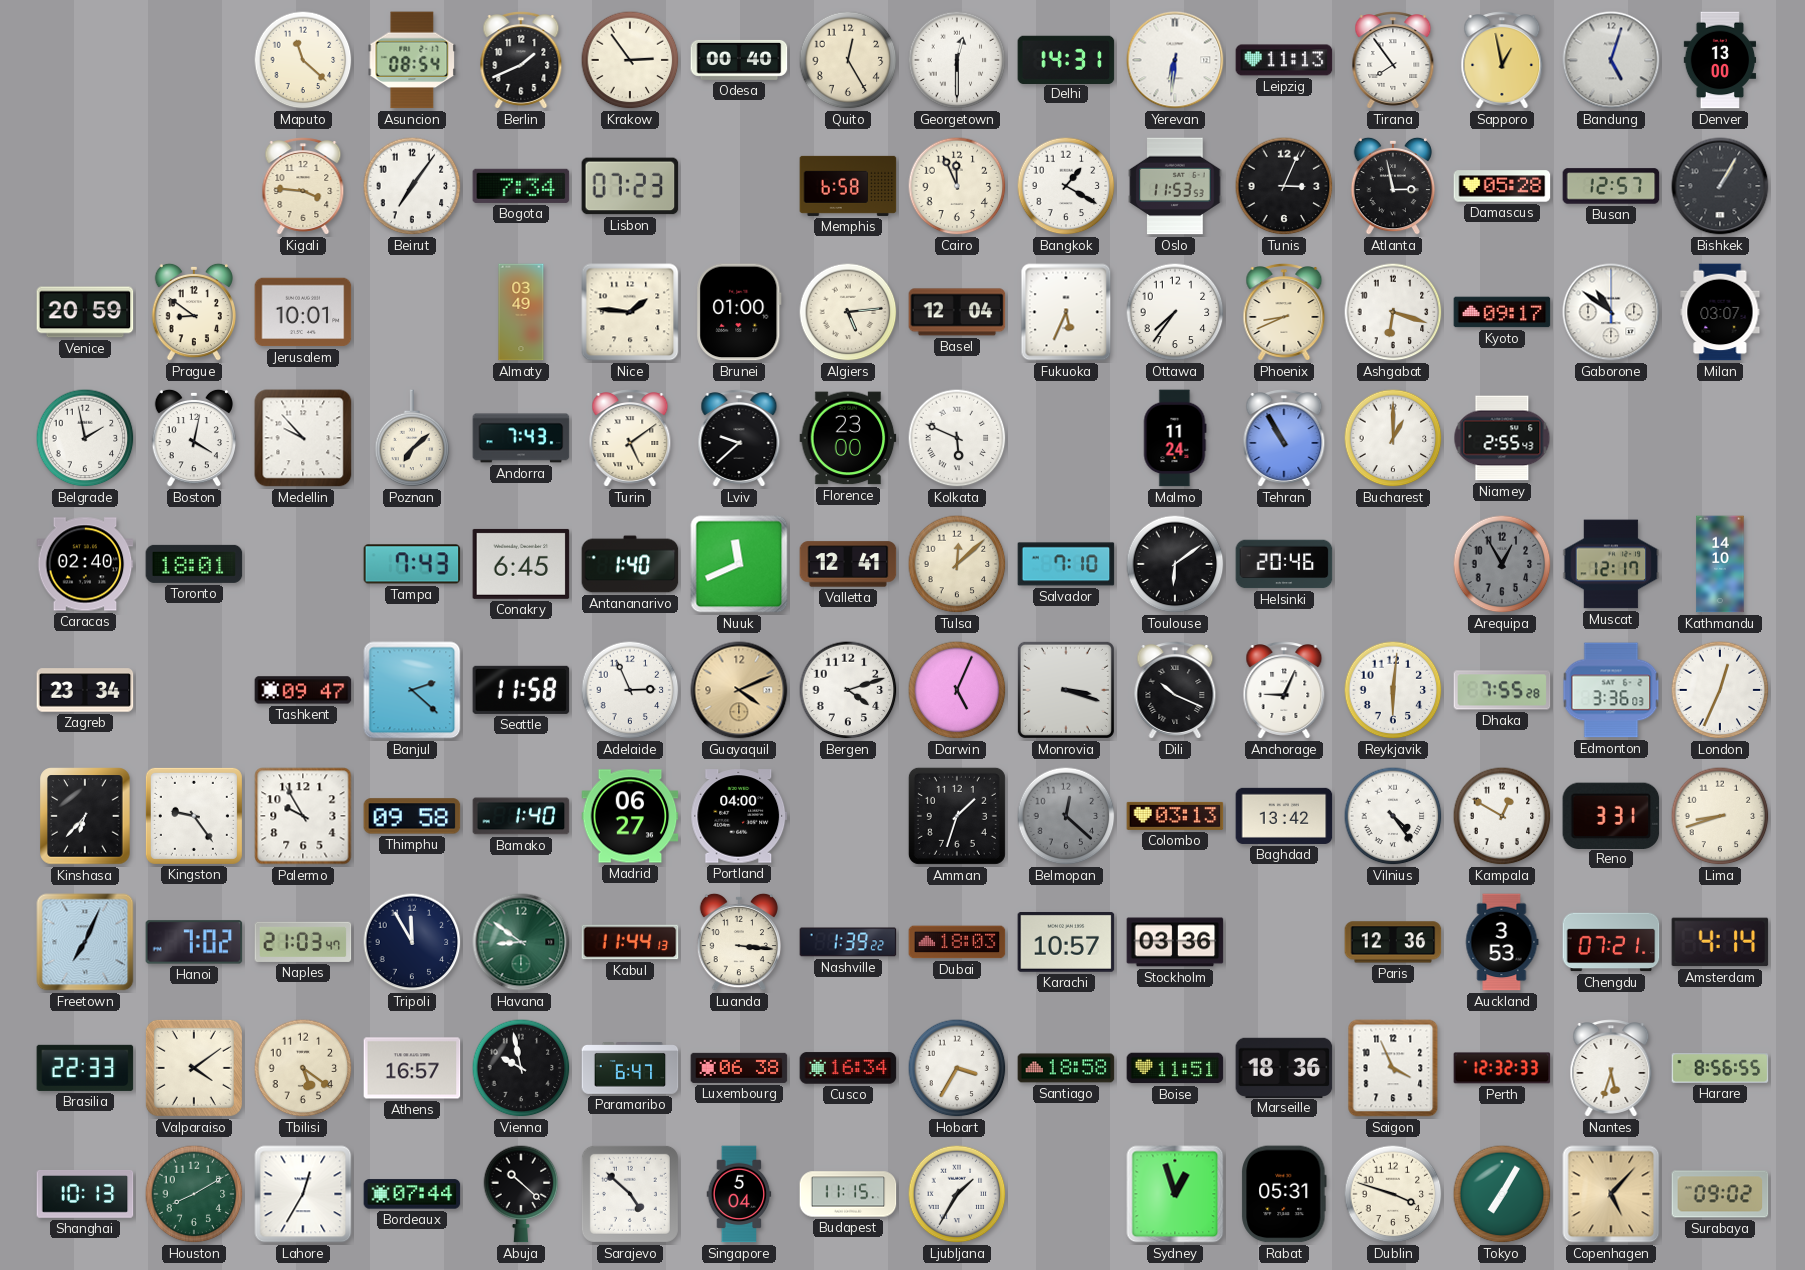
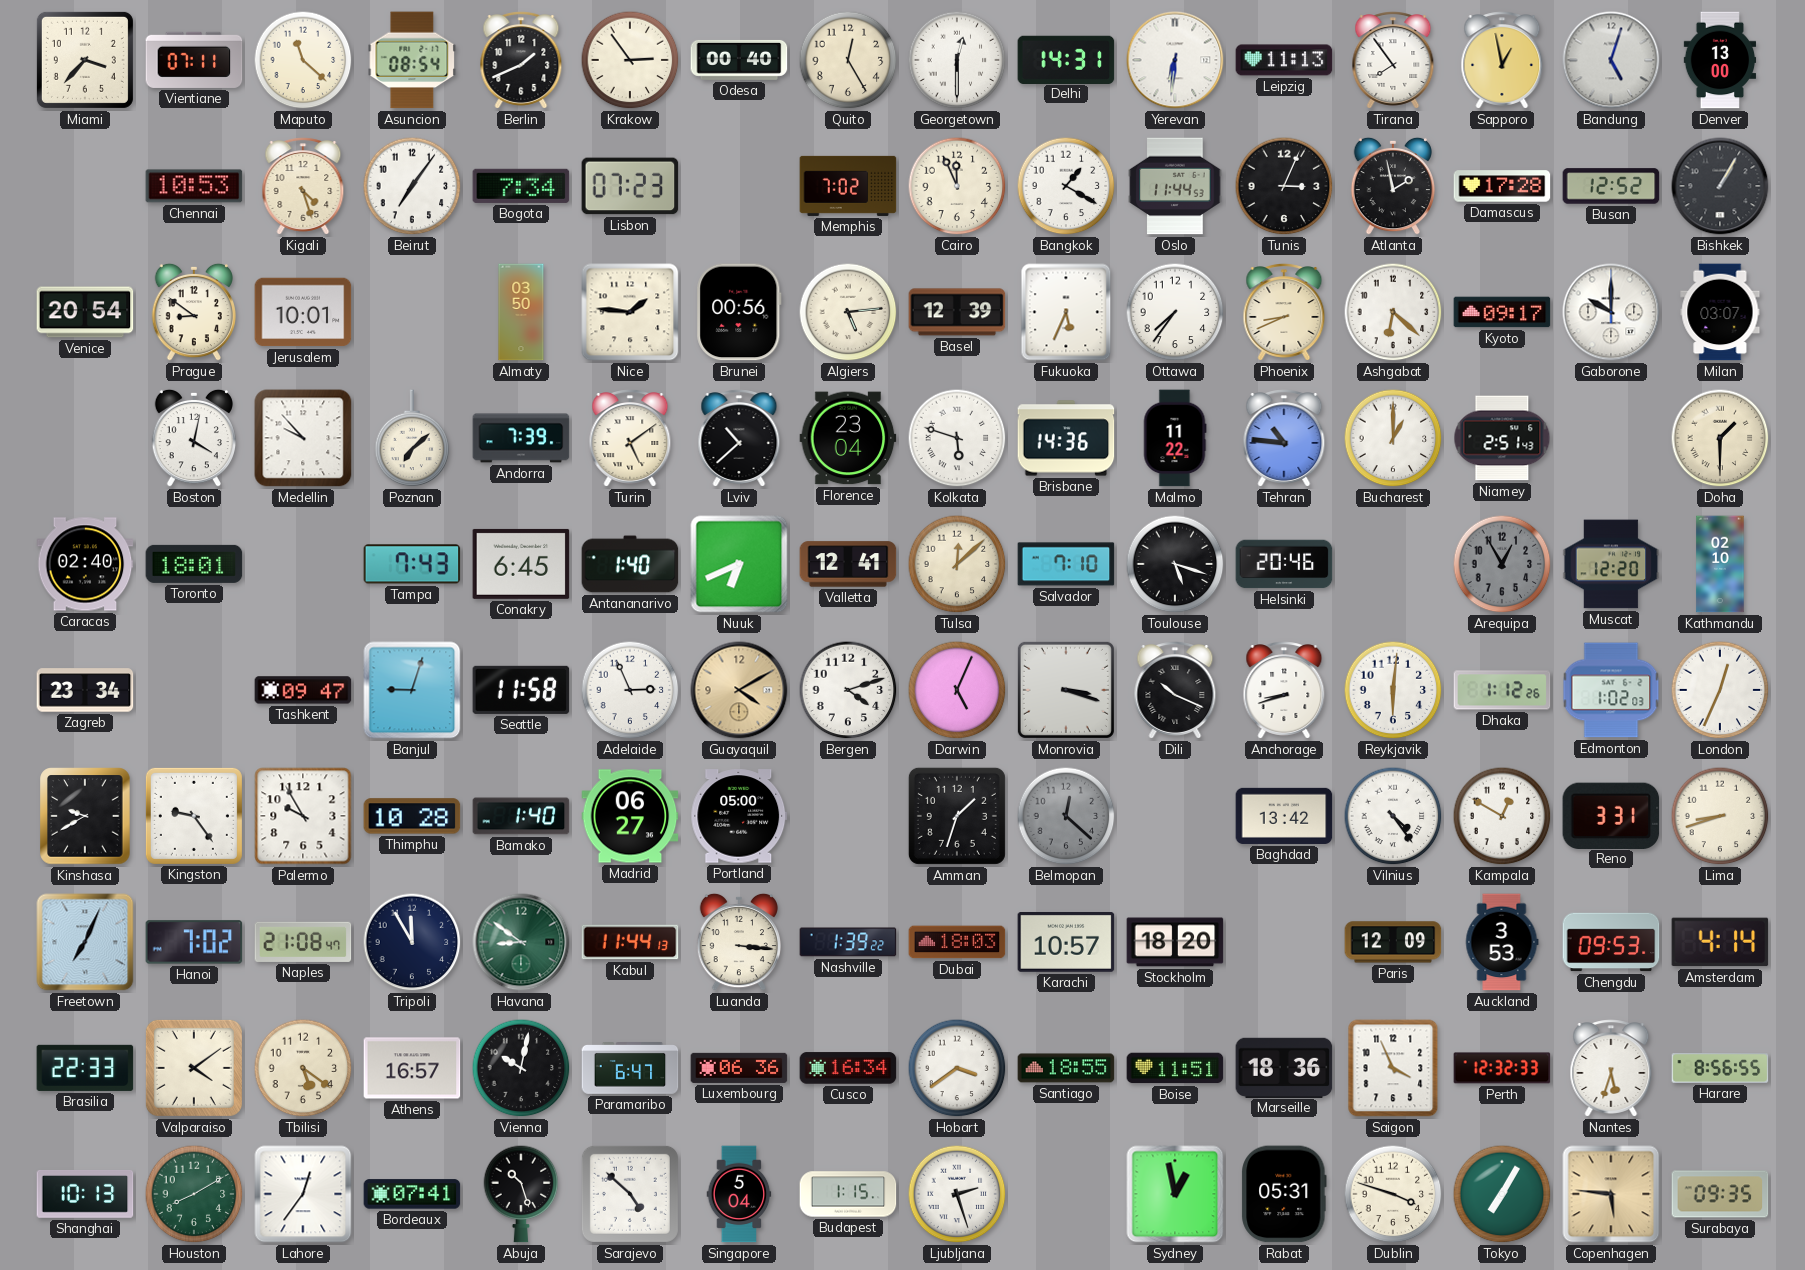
Miami: none -> 3:37
Vientiane: none -> 07:11
Chennai: none -> 10:53
Kigali: 3:46 -> 4:27
Memphis: 6:58 -> 7:02
Oslo: 11:53 -> 11:44
Atlanta: 2:58 -> 1:58
Damascus: 05:28 -> 17:28
Busan: 12:57 -> 12:52
Venice: 20:59 -> 20:54
Almaty: 03:49 -> 03:50
Brunei: 01:00 -> 00:56
Basel: 12:04 -> 12:39
Ashgabat: 6:18 -> 6:22
Gaborone: 10:51 -> 10:00
Belgrade: 1:58 -> none
Andorra: 7:43 -> 7:39
Lviv: 9:38 -> 10:38
Florence: 23:00 -> 23:04
Kolkata: 5:49 -> 5:48
Brisbane: none -> 14:36
Malmo: 11:24 -> 11:22
Tehran: 10:55 -> 10:46
Niamey: 2:55 -> 2:51
Doha: none -> 1:30
Nuuk: 11:41 -> 6:41
Toulouse: 6:09 -> 5:18
Muscat: 12:17 -> 12:20
Kathmandu: 14:10 -> 02:10
Banjul: 2:22 -> 9:03
Guayaquil: 4:11 -> 4:10
Anchorage: 9:04 -> 8:42
Dhaka: 7:55 -> 1:12
Edmonton: 3:36 -> 1:02
Kinshasa: 6:37 -> 9:40
Thimphu: 09:58 -> 10:28
Portland: 04:00 -> 05:00
Colombo: 03:13 -> none
Naples: 21:03 -> 21:08
Stockholm: 03:36 -> 18:20
Paris: 12:36 -> 12:09
Chengdu: 07:21 -> 09:53
Vienna: 9:58 -> 10:02
Luxembourg: 06:38 -> 06:36
Hobart: 3:35 -> 3:39
Santiago: 18:58 -> 18:55
Lahore: 12:35 -> 12:36
Bordeaux: 07:44 -> 07:41
Abuja: 10:22 -> 10:27
Budapest: 11:15 -> 1:15
Ljubljana: 1:35 -> 2:27
Sydney: 12:57 -> 12:58
Copenhagen: 5:07 -> 5:46
Surabaya: 09:02 -> 09:35
